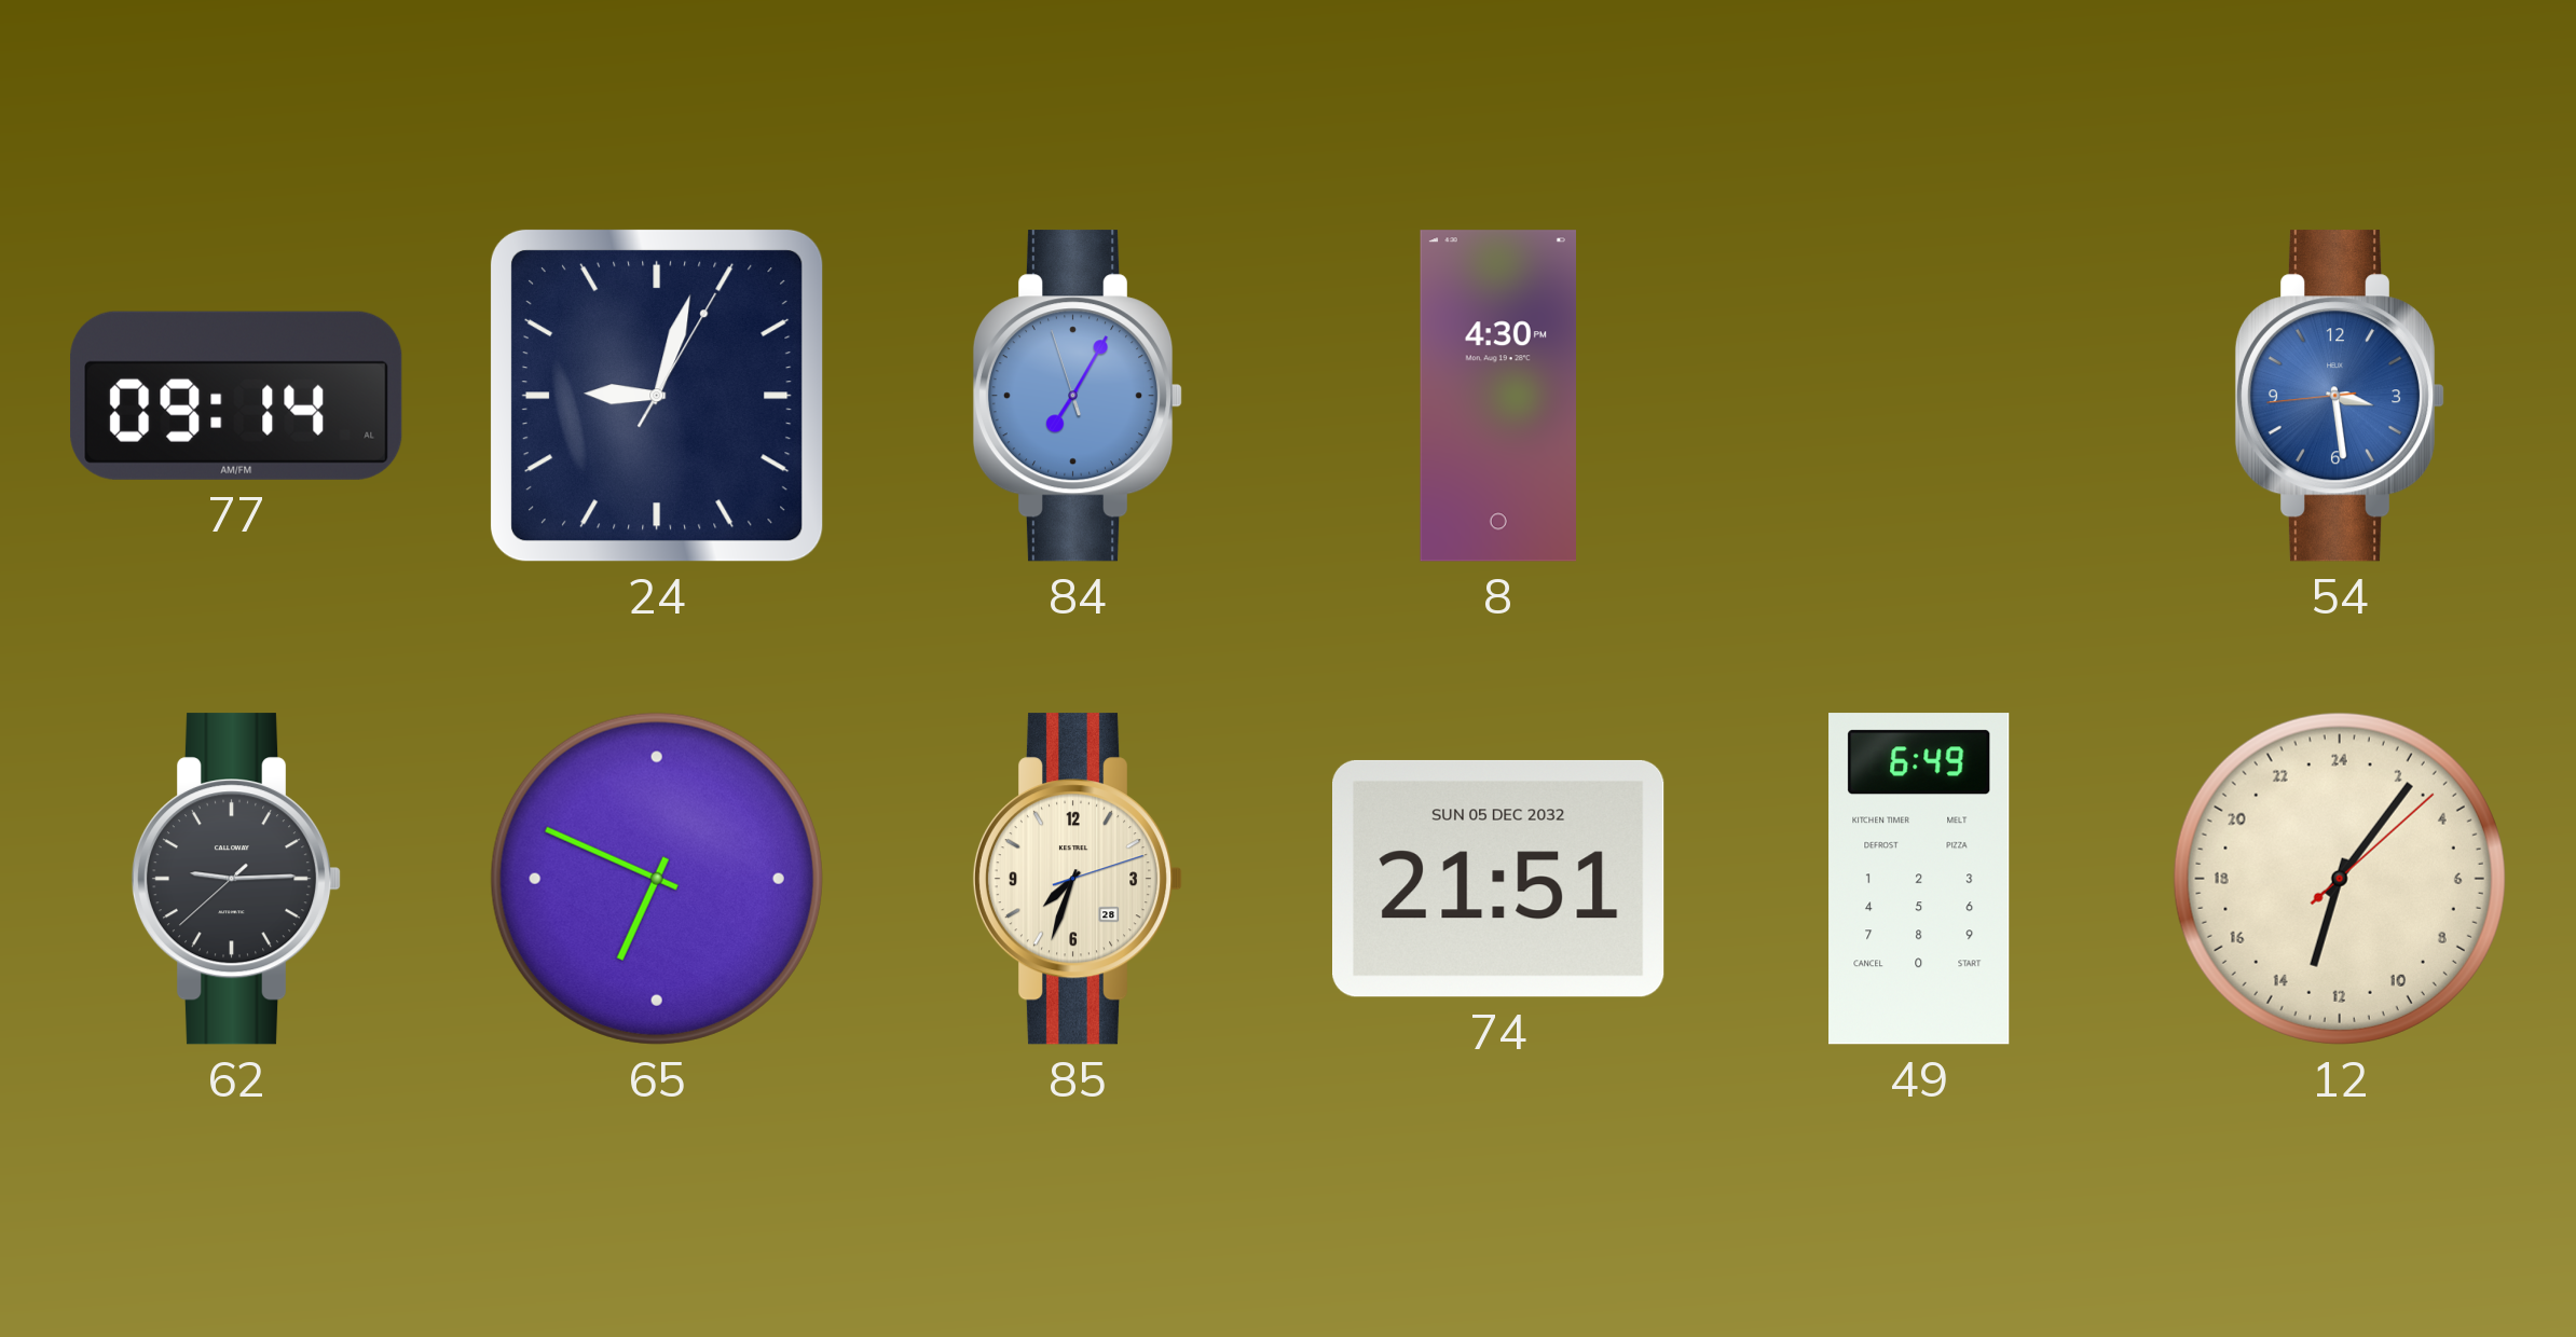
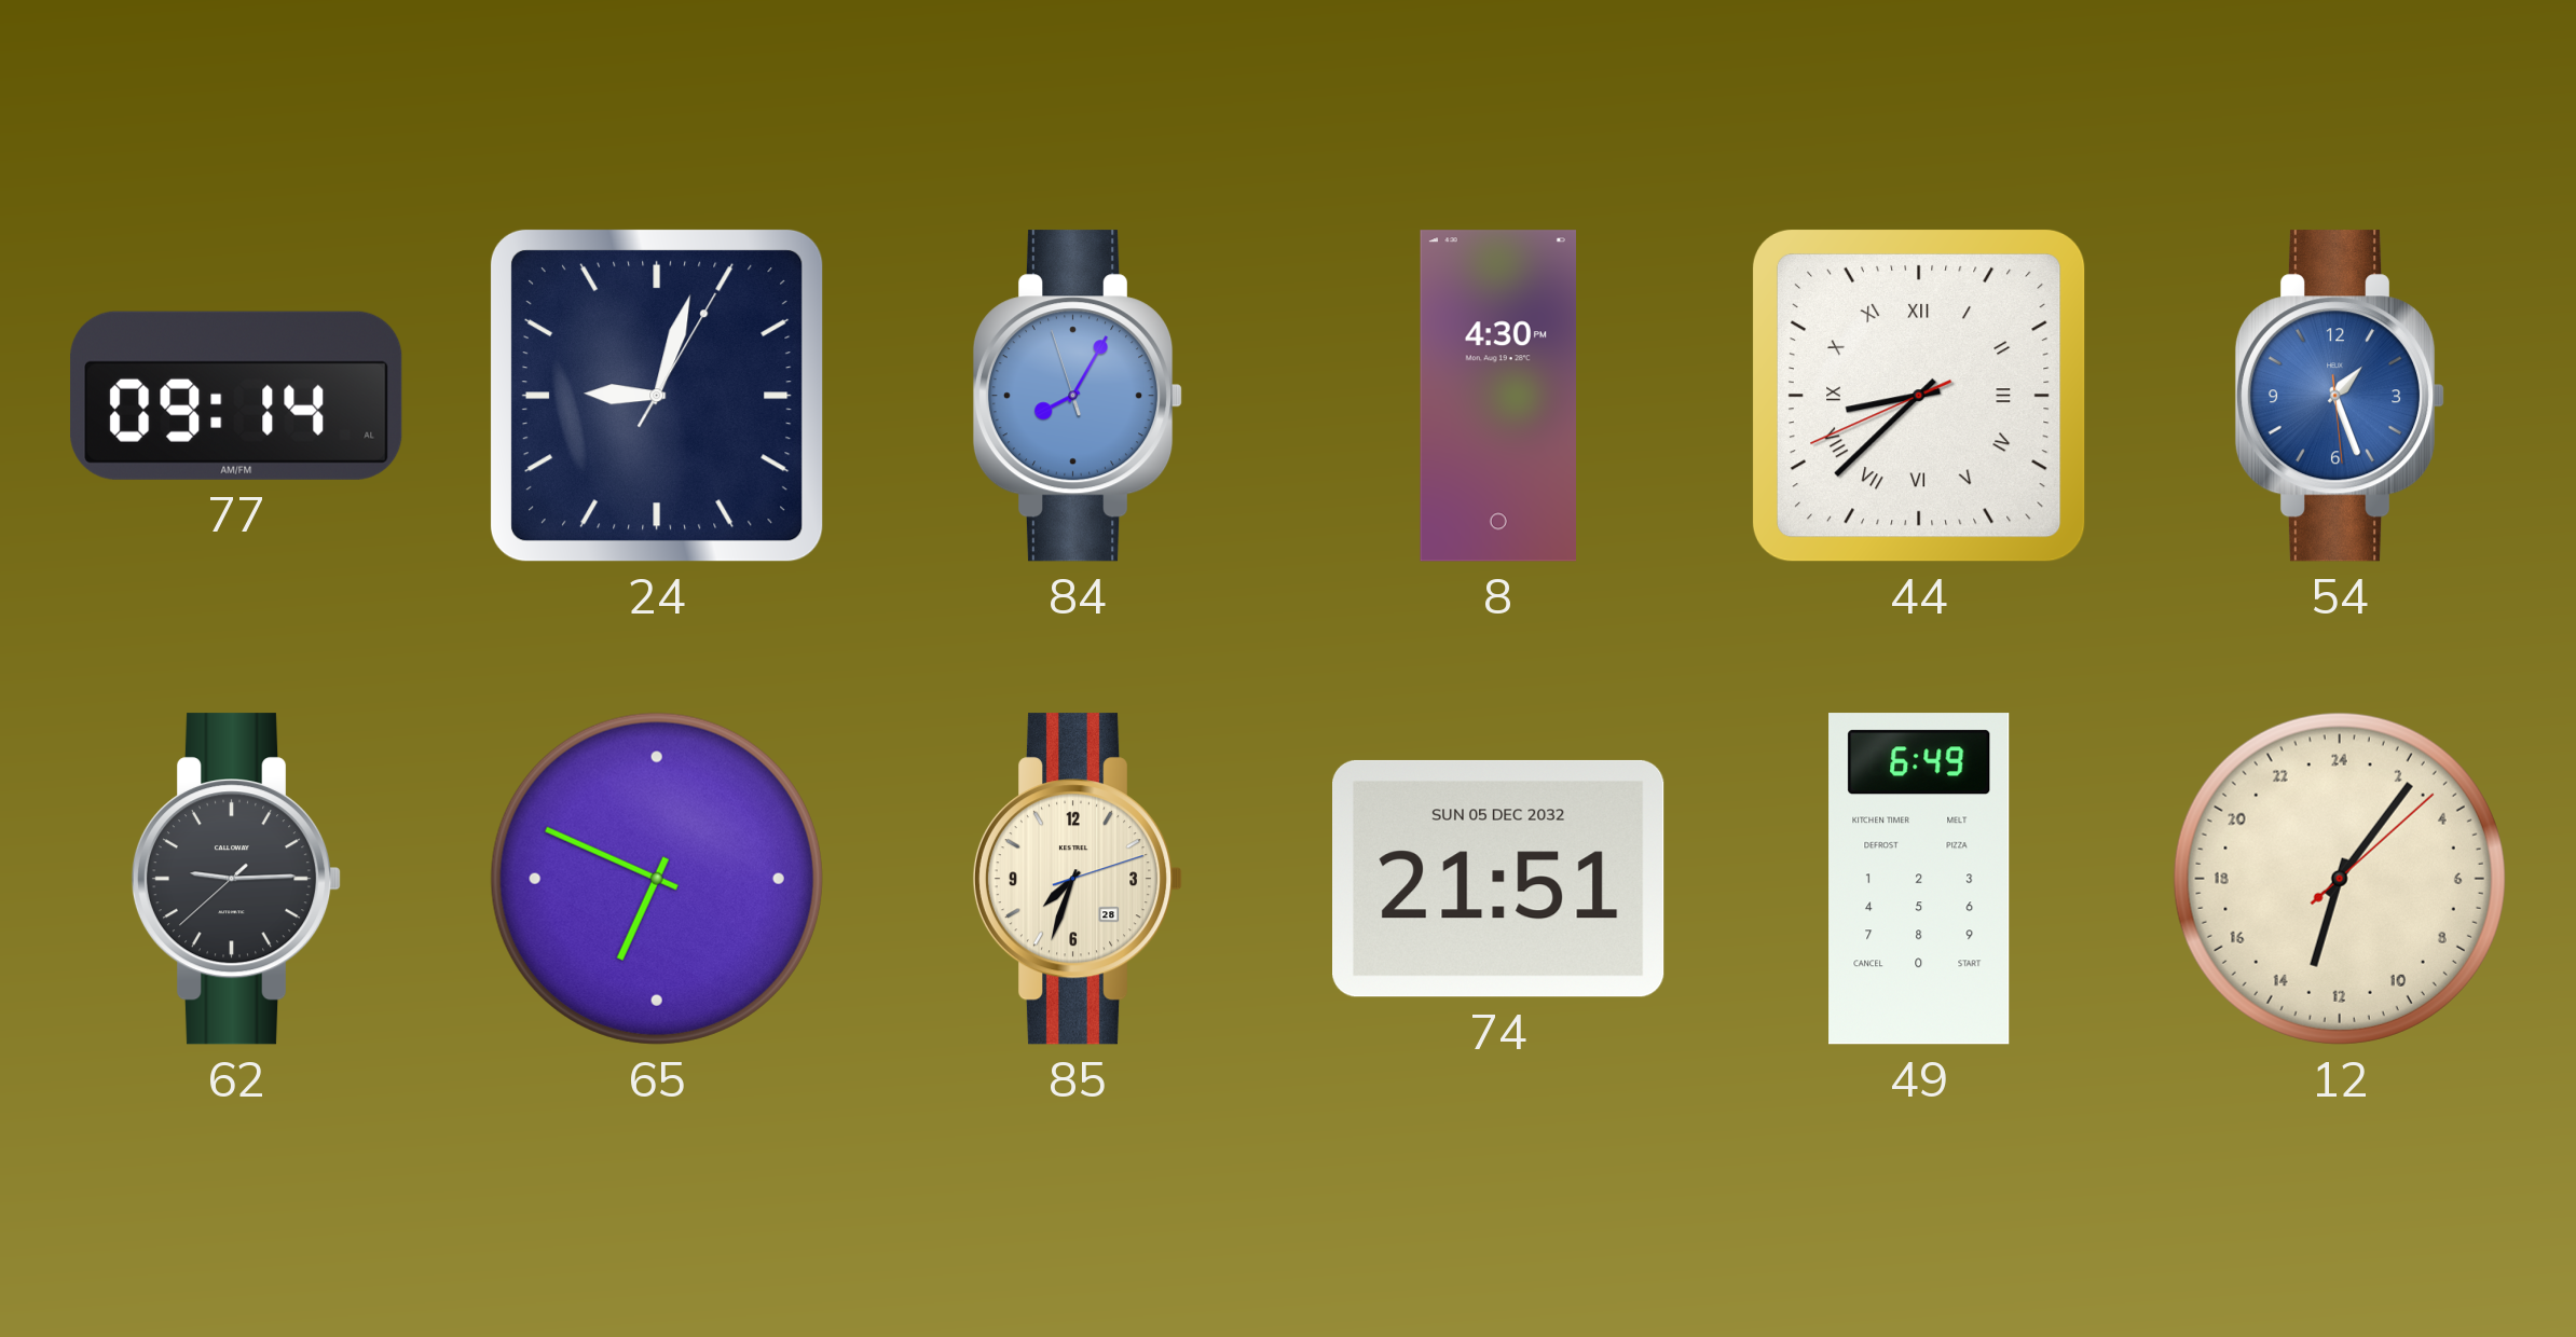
84: 7:04 -> 8:04
44: none -> 8:37
54: 3:28 -> 1:26
